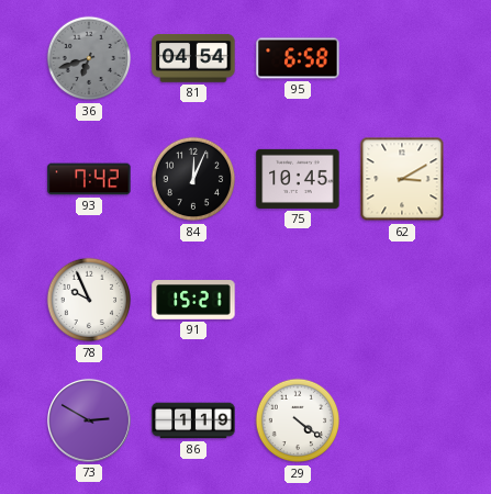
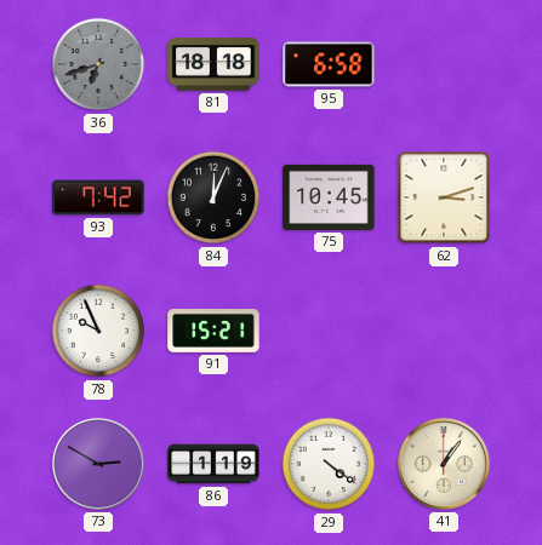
81: 04:54 -> 18:18
62: 3:10 -> 3:12
41: none -> 1:06
